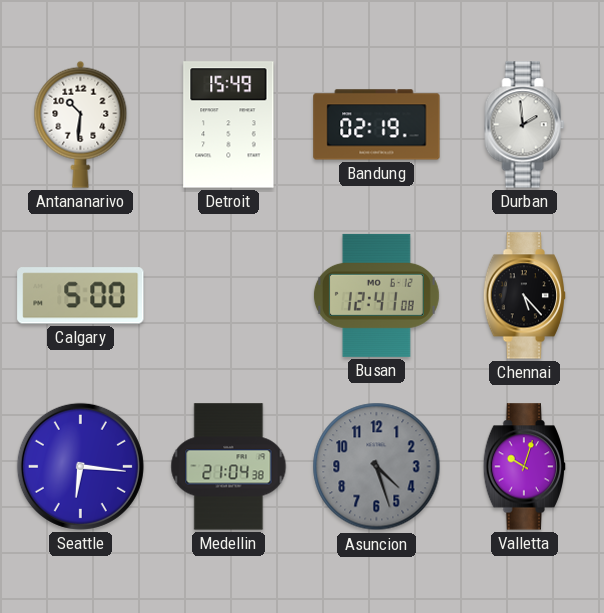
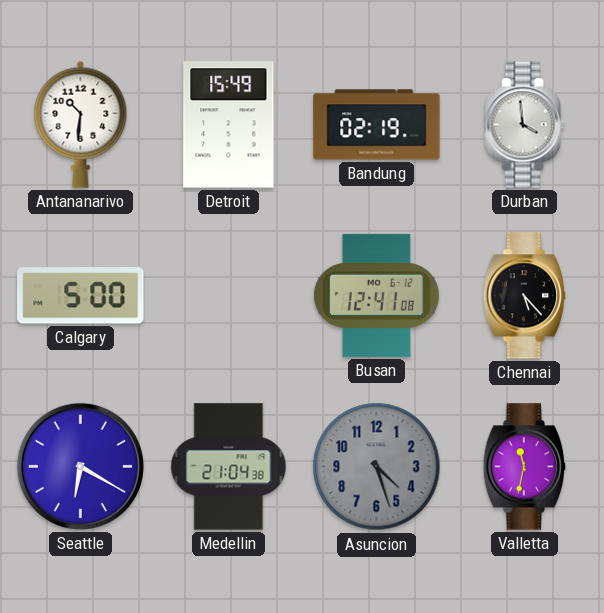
Durban: 1:59 -> 3:59
Seattle: 6:16 -> 6:20
Valletta: 10:03 -> 11:32
